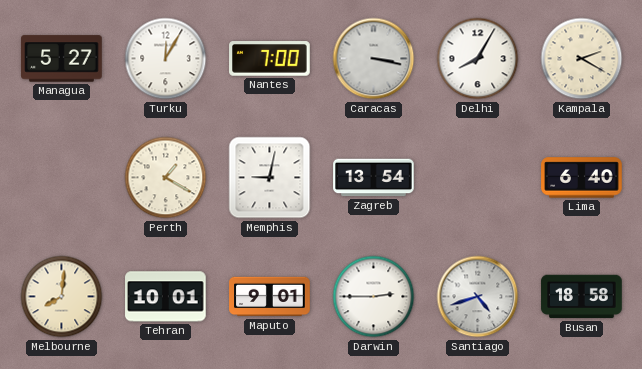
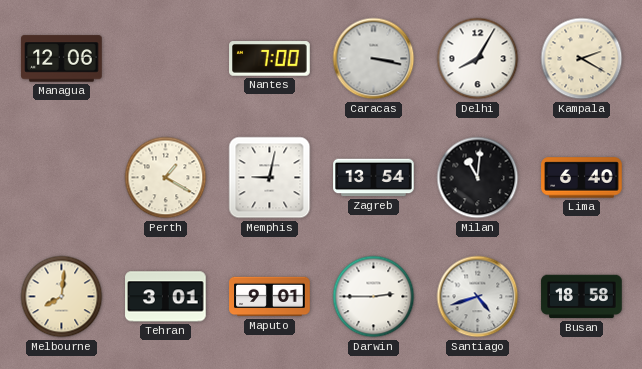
Managua: 5:27 -> 12:06
Turku: 12:05 -> none
Milan: none -> 11:01
Tehran: 10:01 -> 3:01
